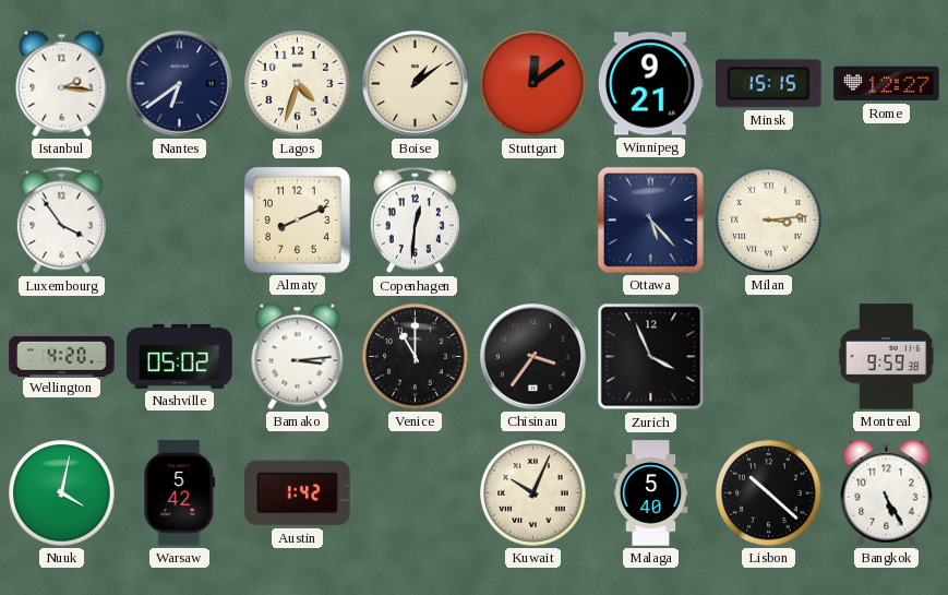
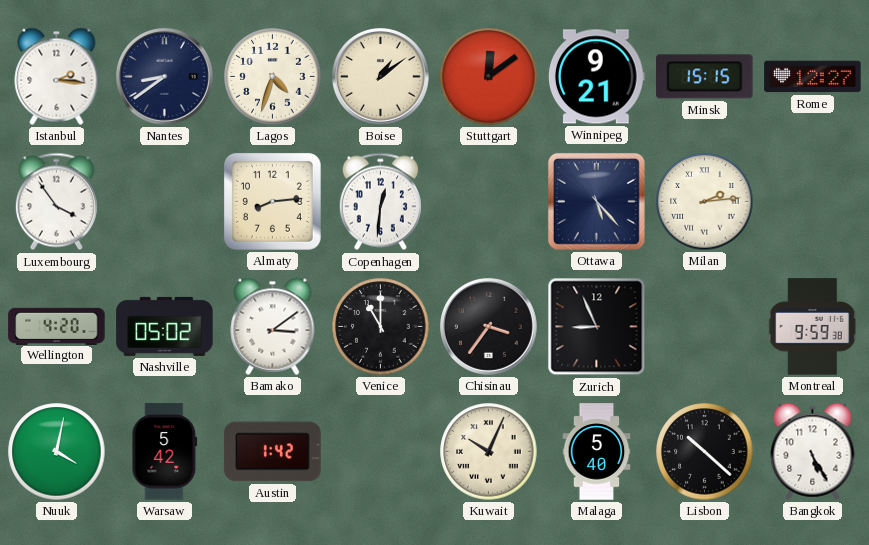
Nantes: 6:39 -> 8:39
Almaty: 8:11 -> 8:14
Milan: 3:14 -> 2:14
Bamako: 3:14 -> 3:09
Zurich: 3:56 -> 8:56
